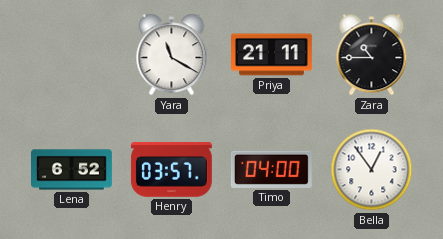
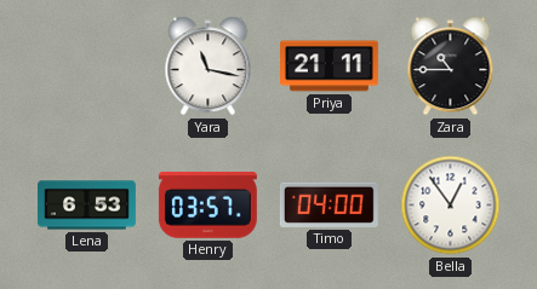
Yara: 11:20 -> 11:17
Lena: 6:52 -> 6:53
